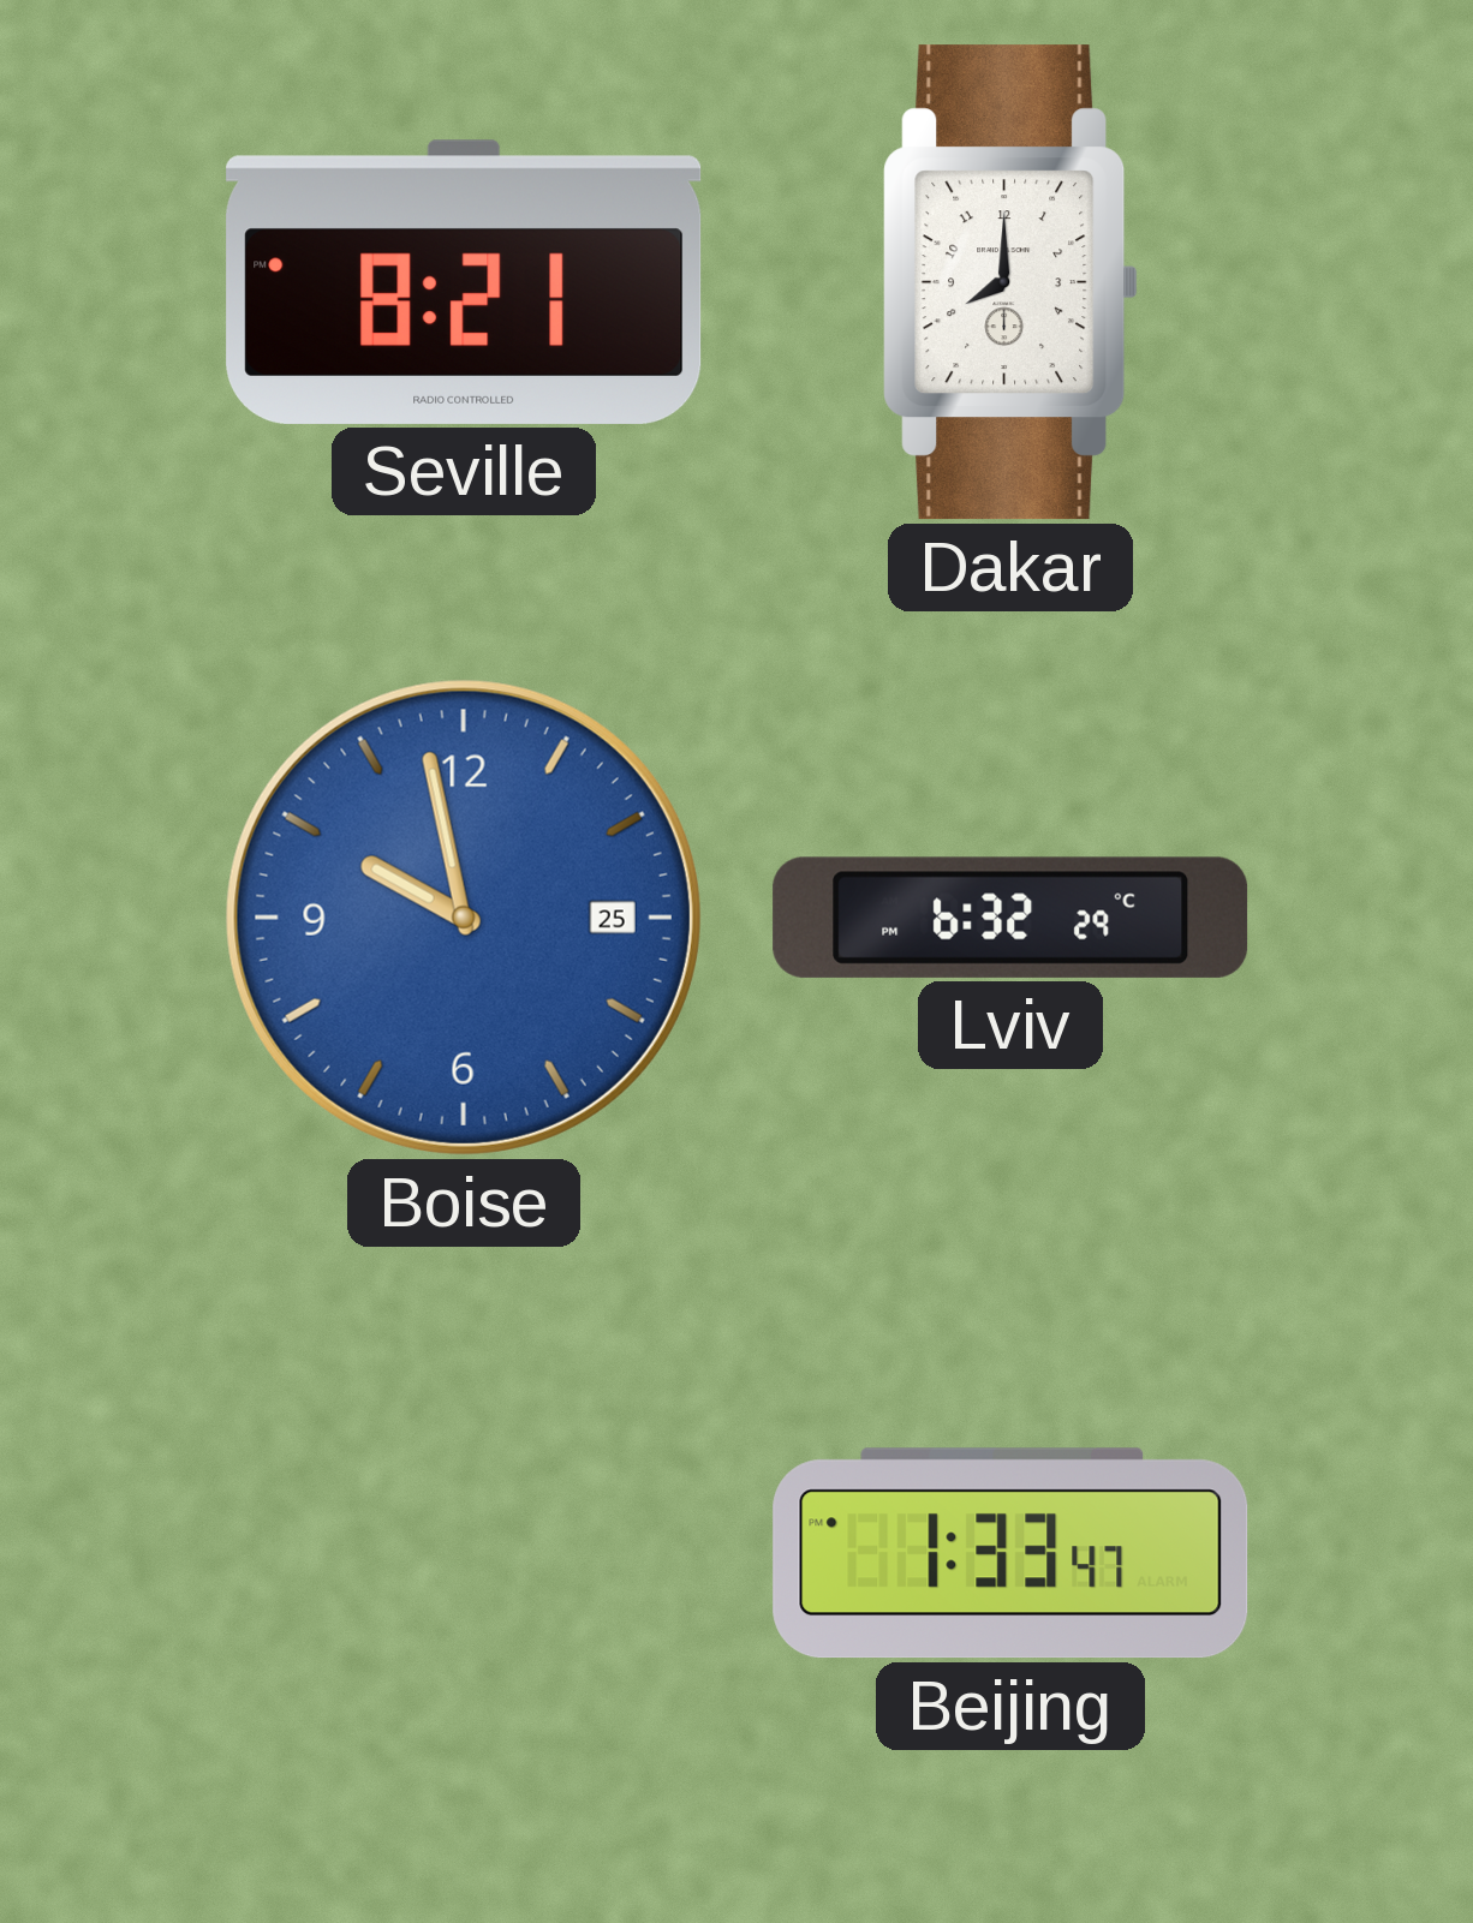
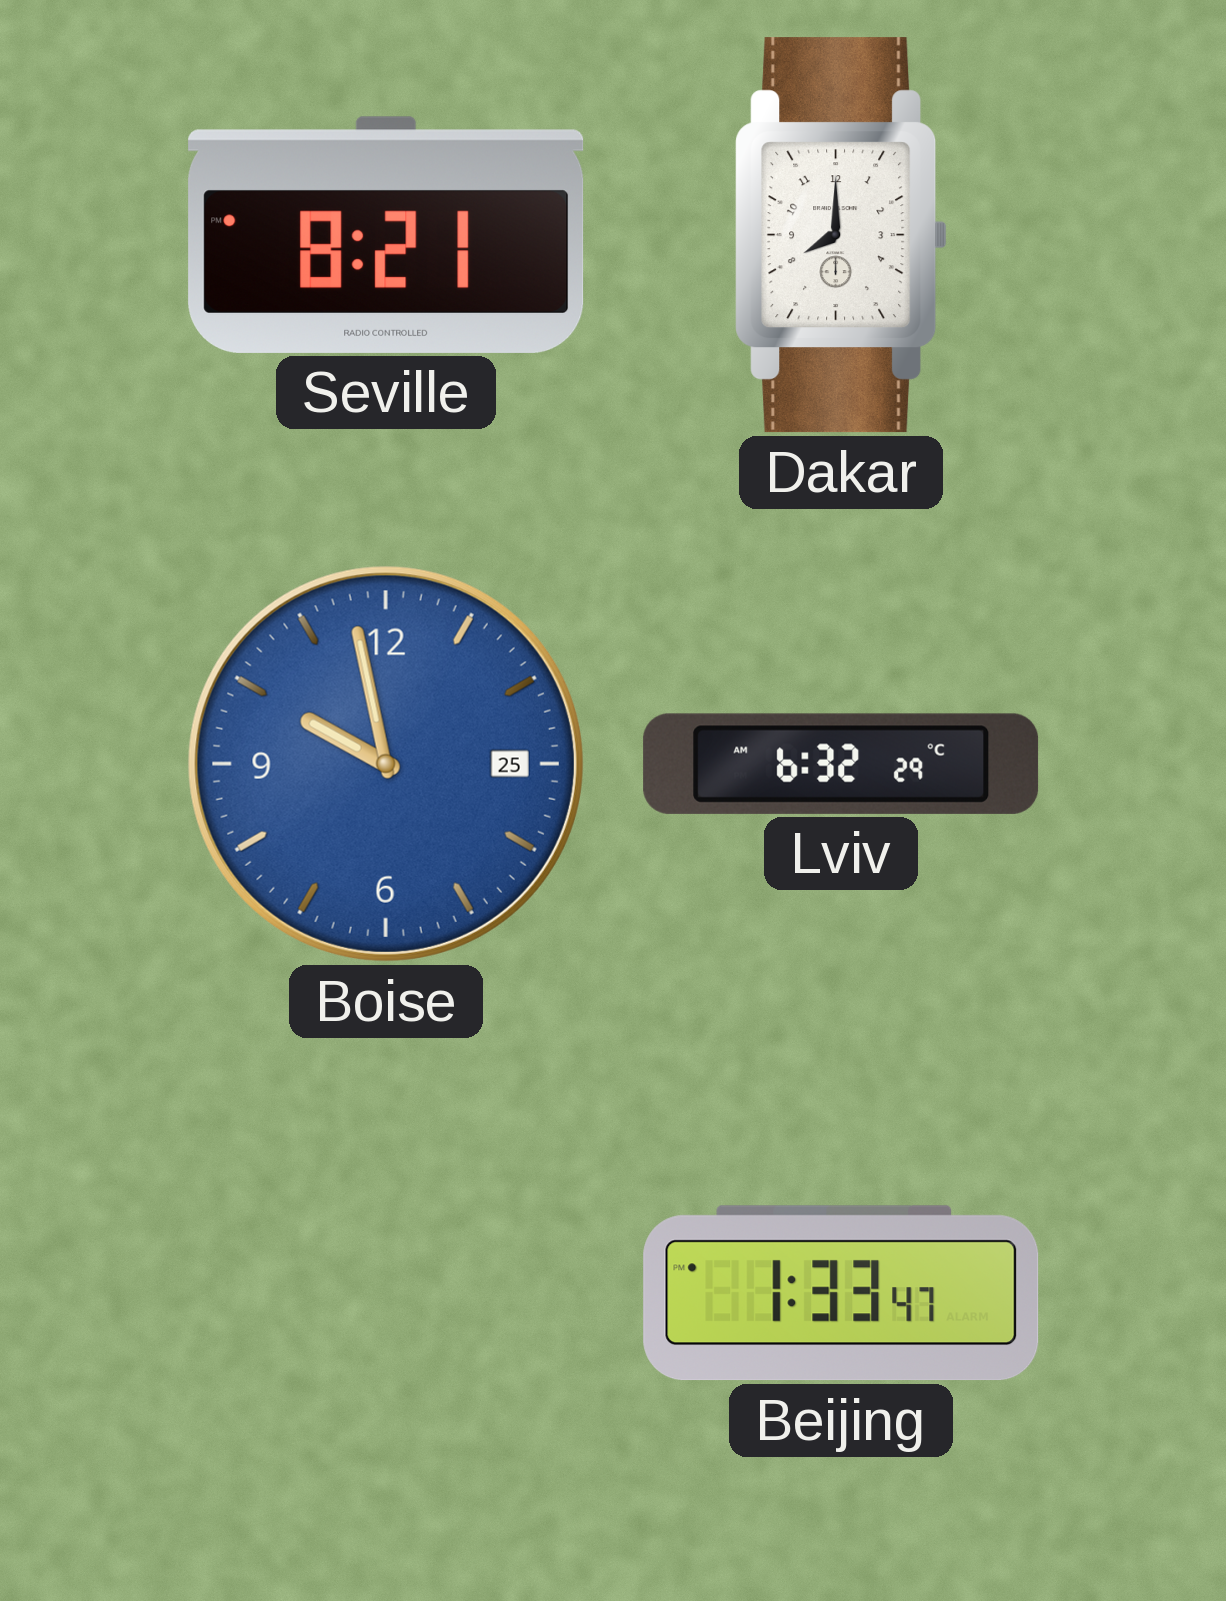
Lviv: 6:32 PM -> 6:32 AM
